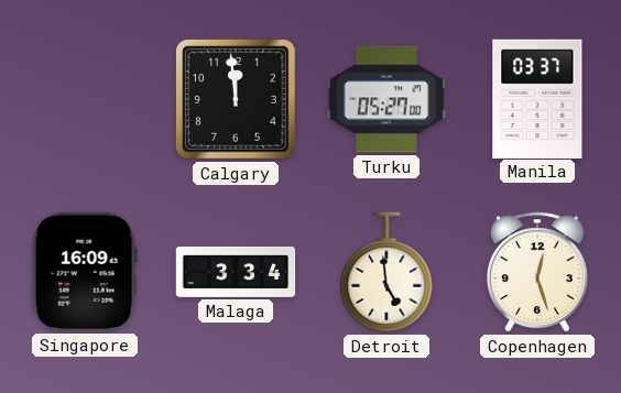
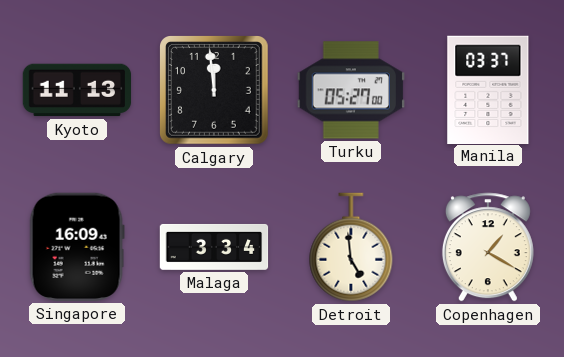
Kyoto: none -> 11:13
Copenhagen: 12:27 -> 1:20
